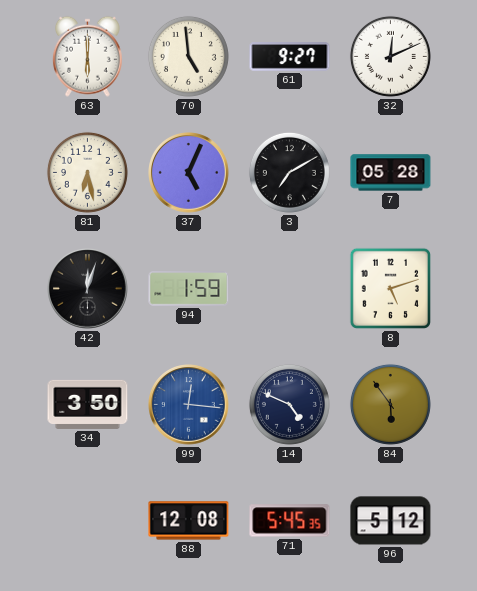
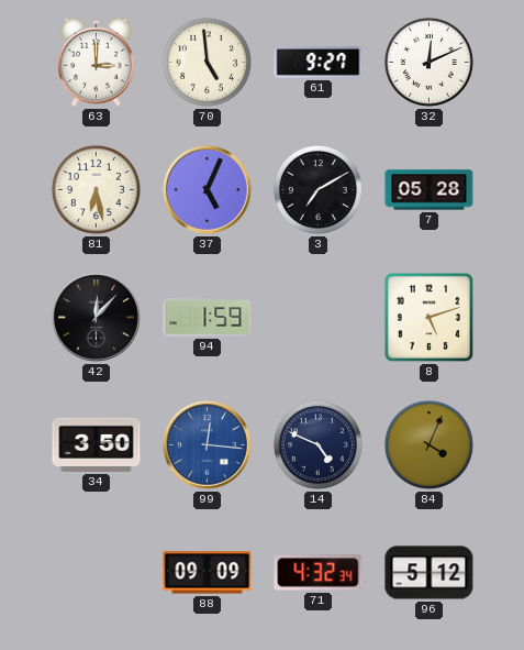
63: 6:00 -> 3:00
42: 12:03 -> 12:07
84: 5:54 -> 4:04
88: 12:08 -> 09:09
71: 5:45 -> 4:32
